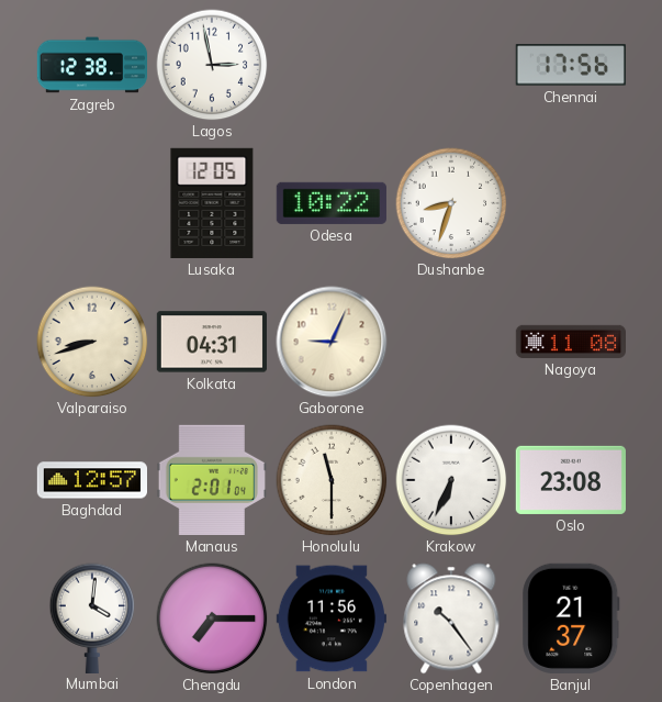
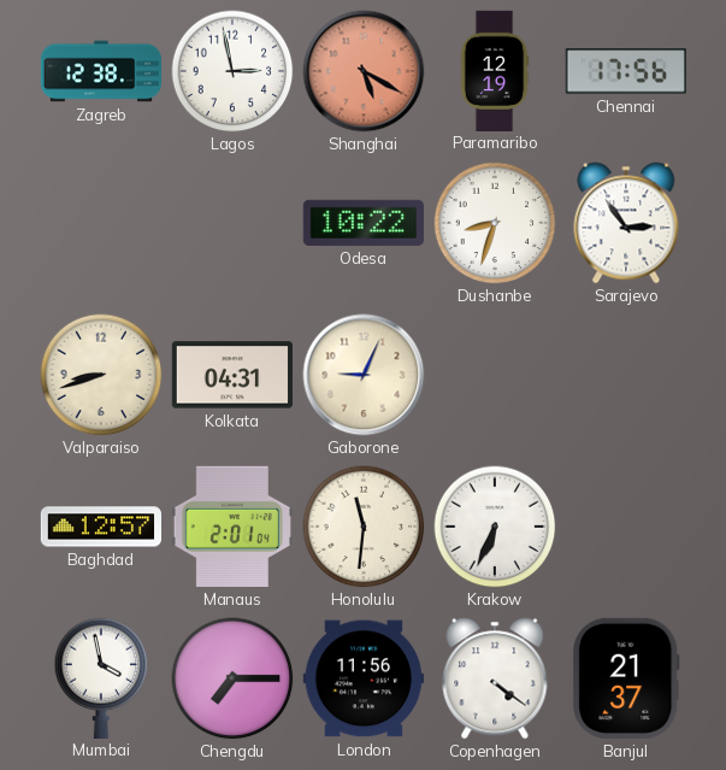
Shanghai: none -> 5:20
Paramaribo: none -> 12:19
Lusaka: 12:05 -> none
Sarajevo: none -> 2:54
Nagoya: 11:08 -> none
Honolulu: 11:30 -> 11:31
Oslo: 23:08 -> none
Mumbai: 4:01 -> 3:58
Copenhagen: 10:24 -> 4:21
